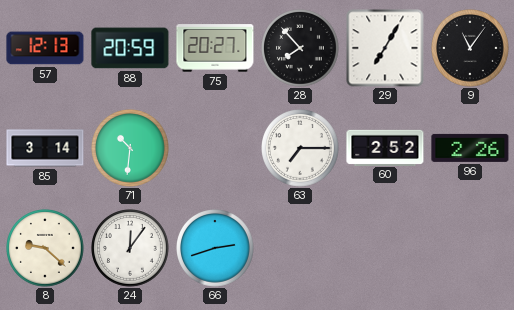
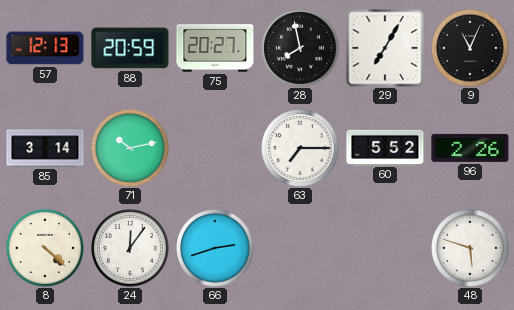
28: 7:53 -> 7:58
9: 11:06 -> 11:04
71: 10:31 -> 10:13
60: 2:52 -> 5:52
8: 9:22 -> 4:22
48: none -> 5:48
